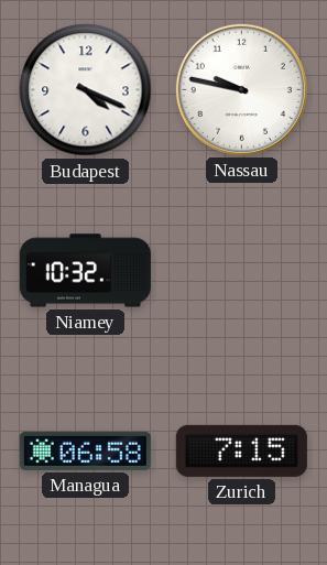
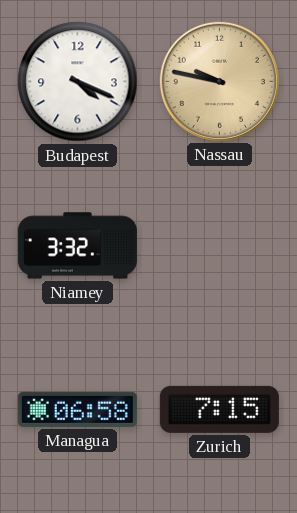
Nassau dial: white -> champagne
Niamey: 10:32 -> 3:32
